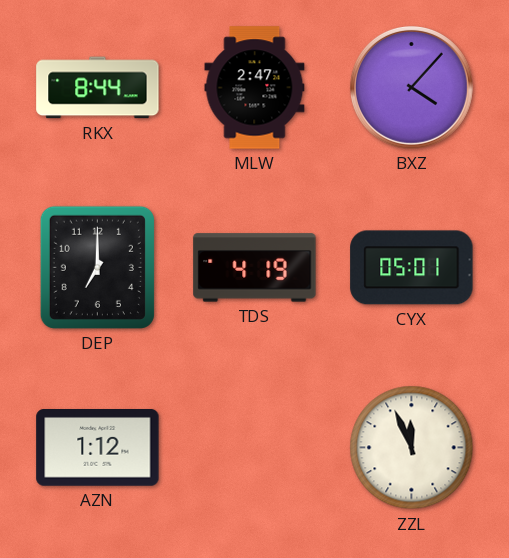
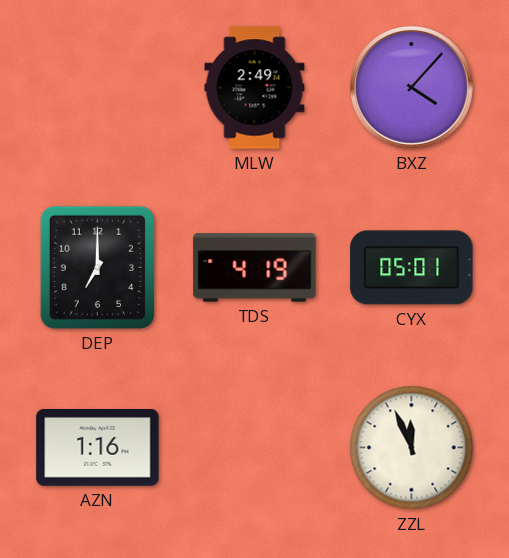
RKX: 8:44 -> none
MLW: 2:47 -> 2:49
AZN: 1:12 -> 1:16
